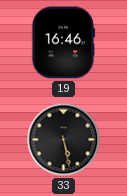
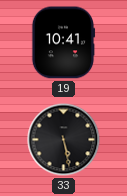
19: 16:46 -> 10:41
